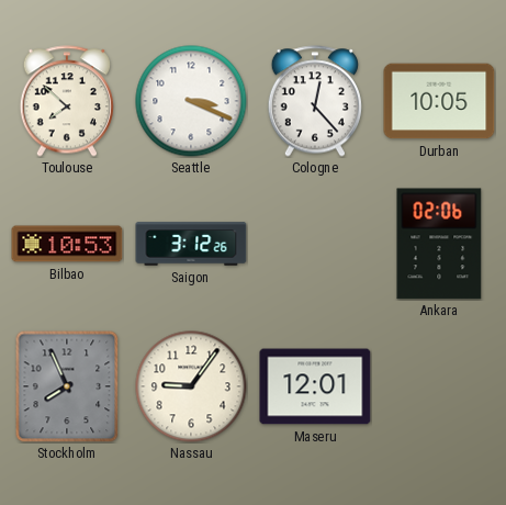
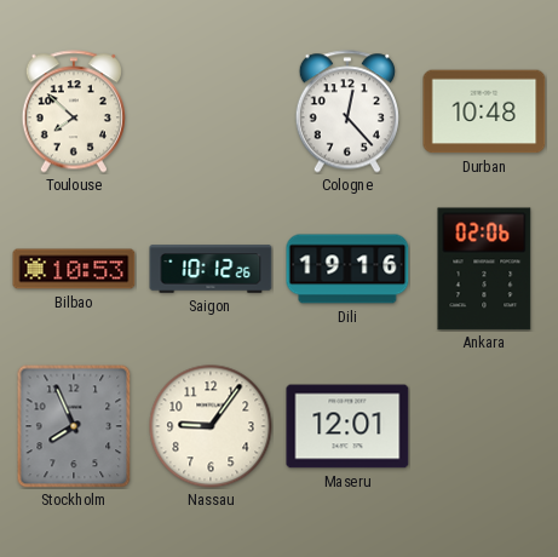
Seattle: 3:19 -> none
Durban: 10:05 -> 10:48
Saigon: 3:12 -> 10:12
Dili: none -> 19:16
